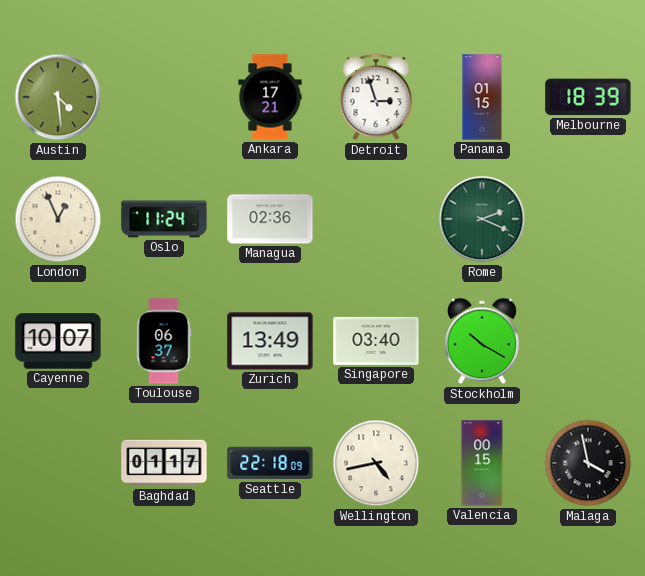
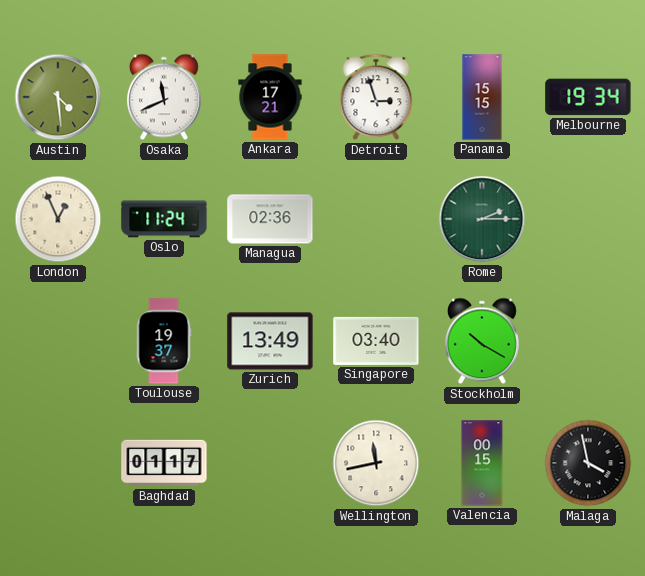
Osaka: none -> 11:41
Panama: 01:15 -> 15:15
Melbourne: 18:39 -> 19:34
Rome: 2:19 -> 2:15
Cayenne: 10:07 -> none
Toulouse: 06:37 -> 19:37
Seattle: 22:18 -> none
Wellington: 4:43 -> 11:43
